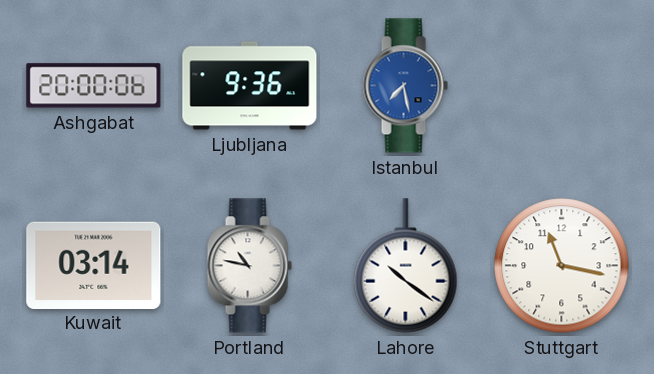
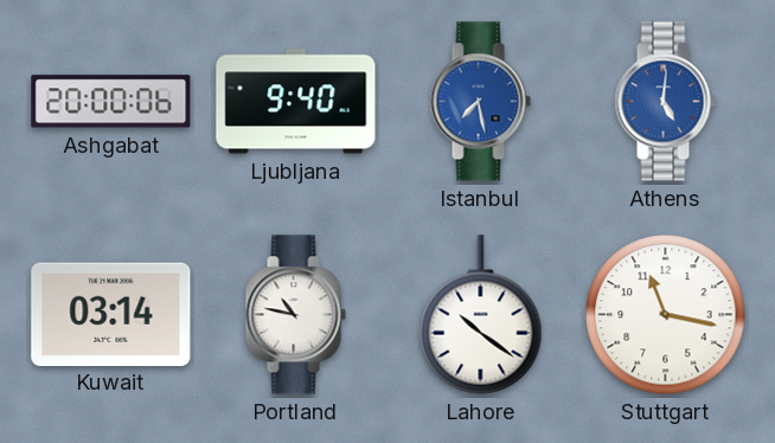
Ljubljana: 9:36 -> 9:40
Athens: none -> 5:01
